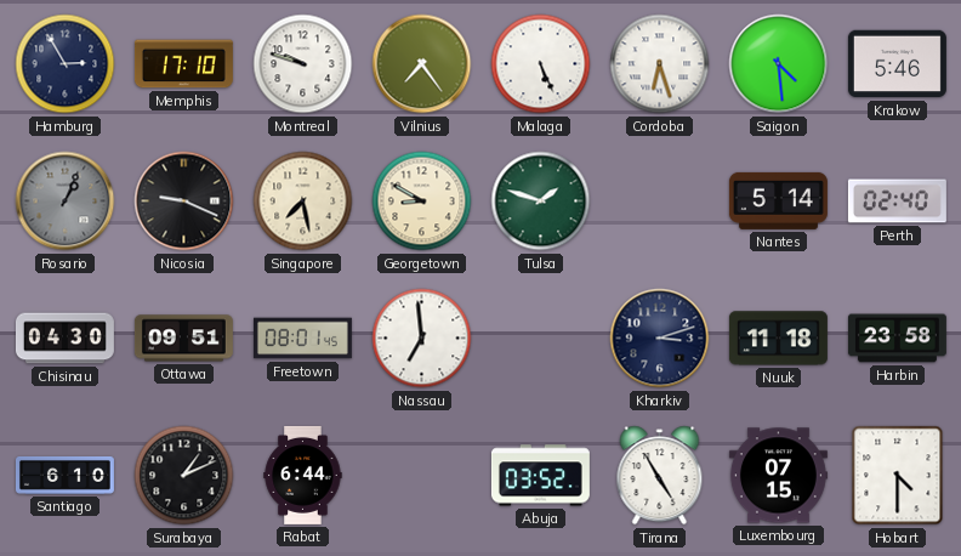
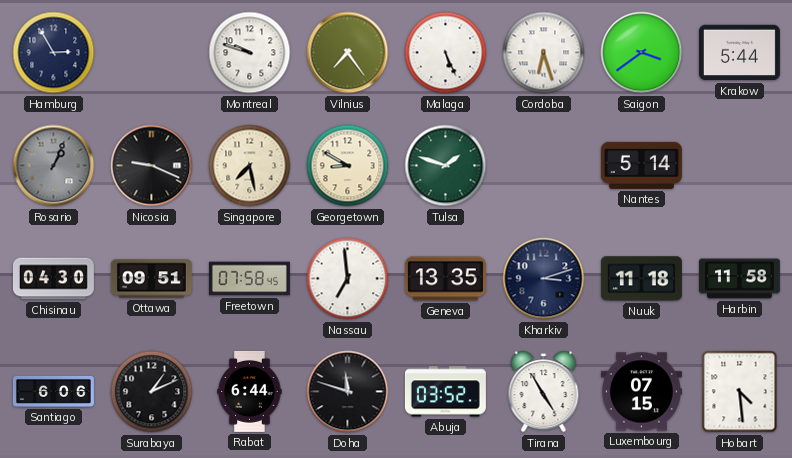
Memphis: 17:10 -> none
Saigon: 4:29 -> 3:39
Krakow: 5:46 -> 5:44
Perth: 02:40 -> none
Freetown: 08:01 -> 07:58
Geneva: none -> 13:35
Harbin: 23:58 -> 11:58
Santiago: 6:10 -> 6:06
Doha: none -> 11:48
Hobart: 4:30 -> 4:29
